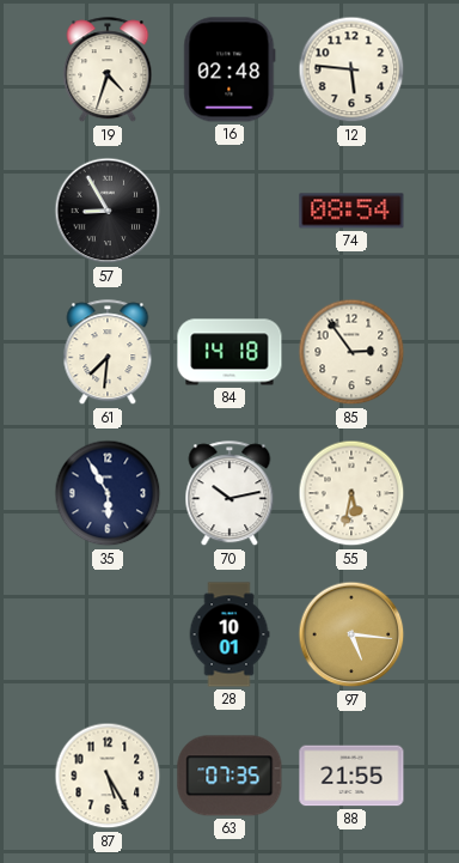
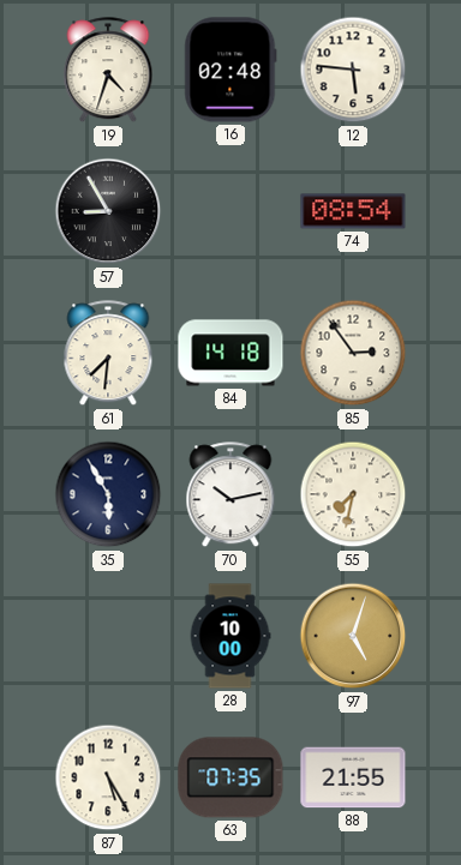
55: 5:32 -> 7:32
28: 10:01 -> 10:00
97: 5:16 -> 5:03
